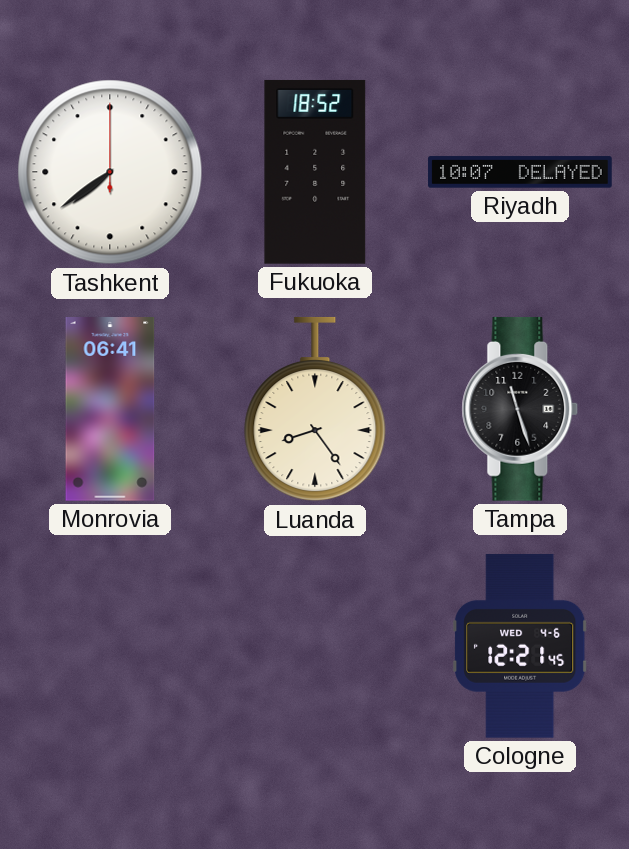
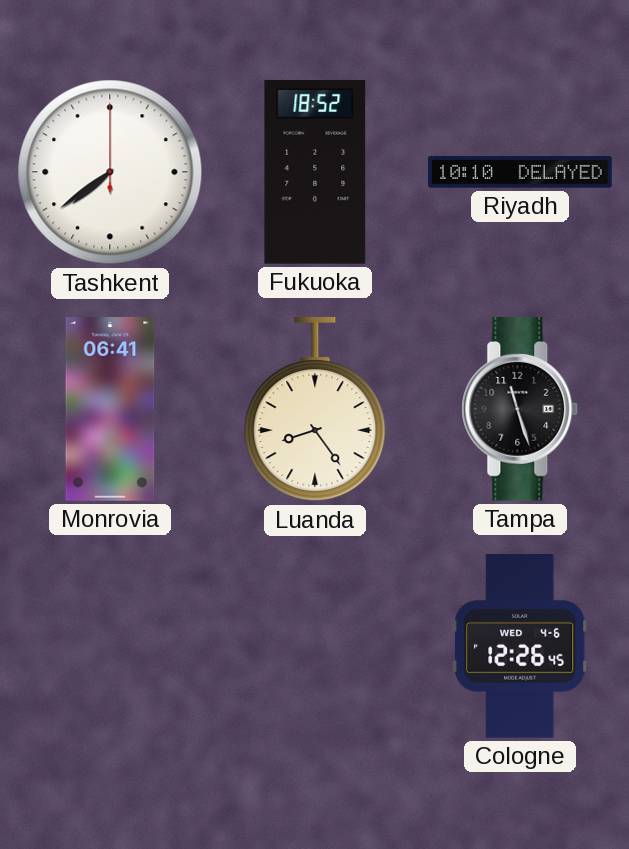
Riyadh: 10:07 -> 10:10
Cologne: 12:21 -> 12:26
